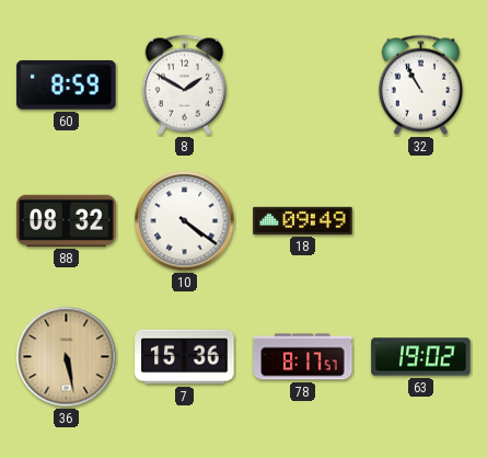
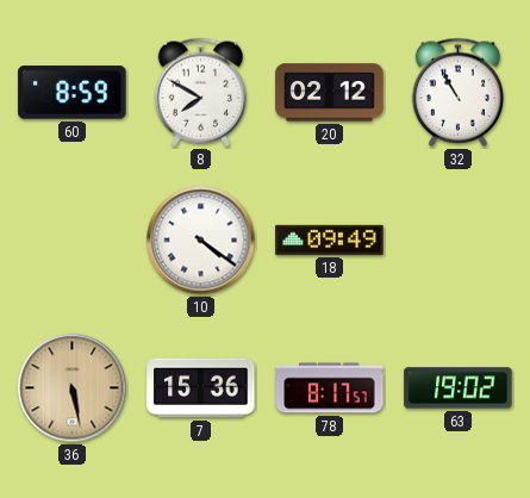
8: 1:50 -> 7:50
20: none -> 02:12
88: 08:32 -> none
